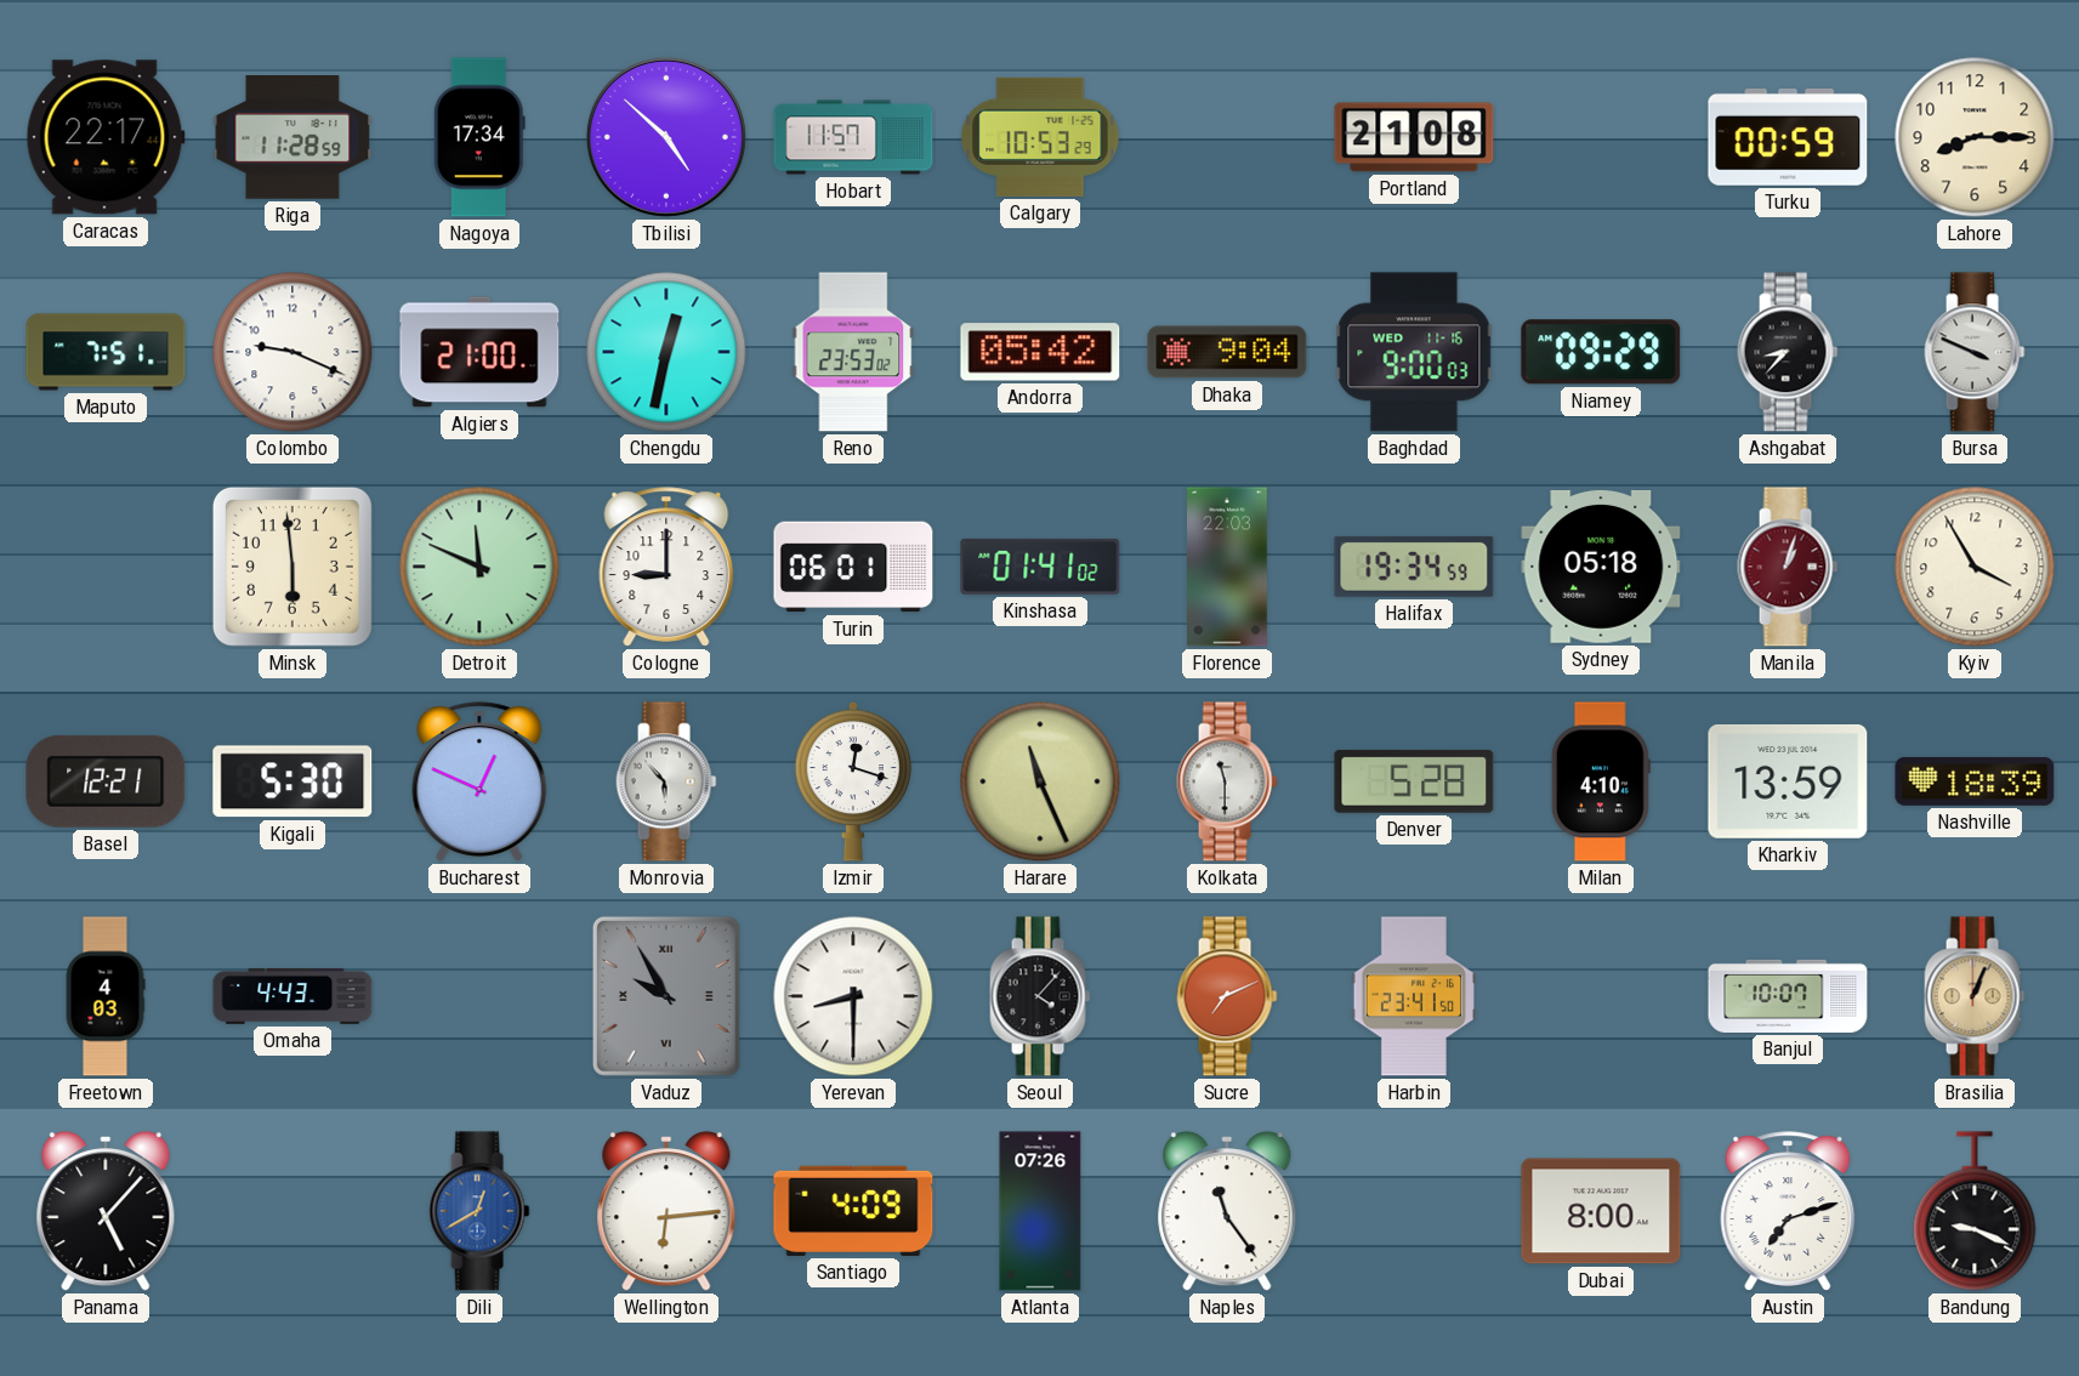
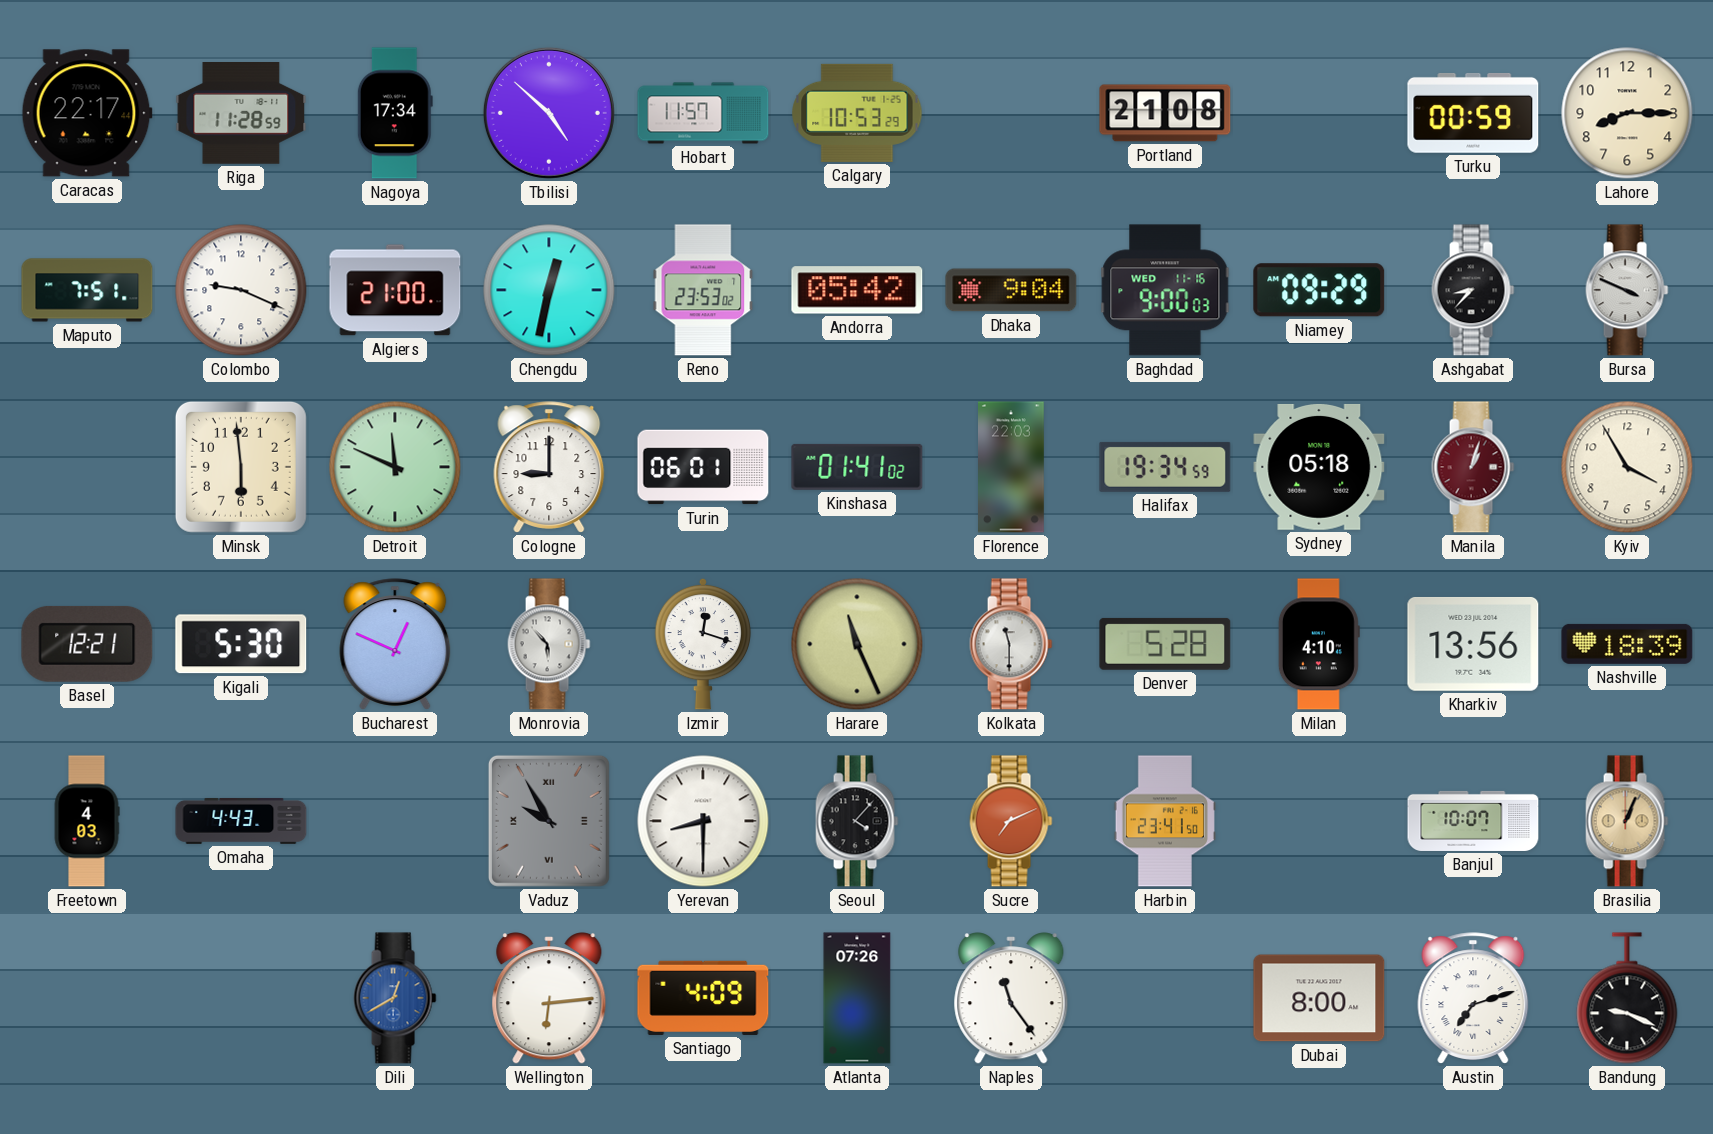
Kharkiv: 13:59 -> 13:56
Panama: 5:07 -> none
